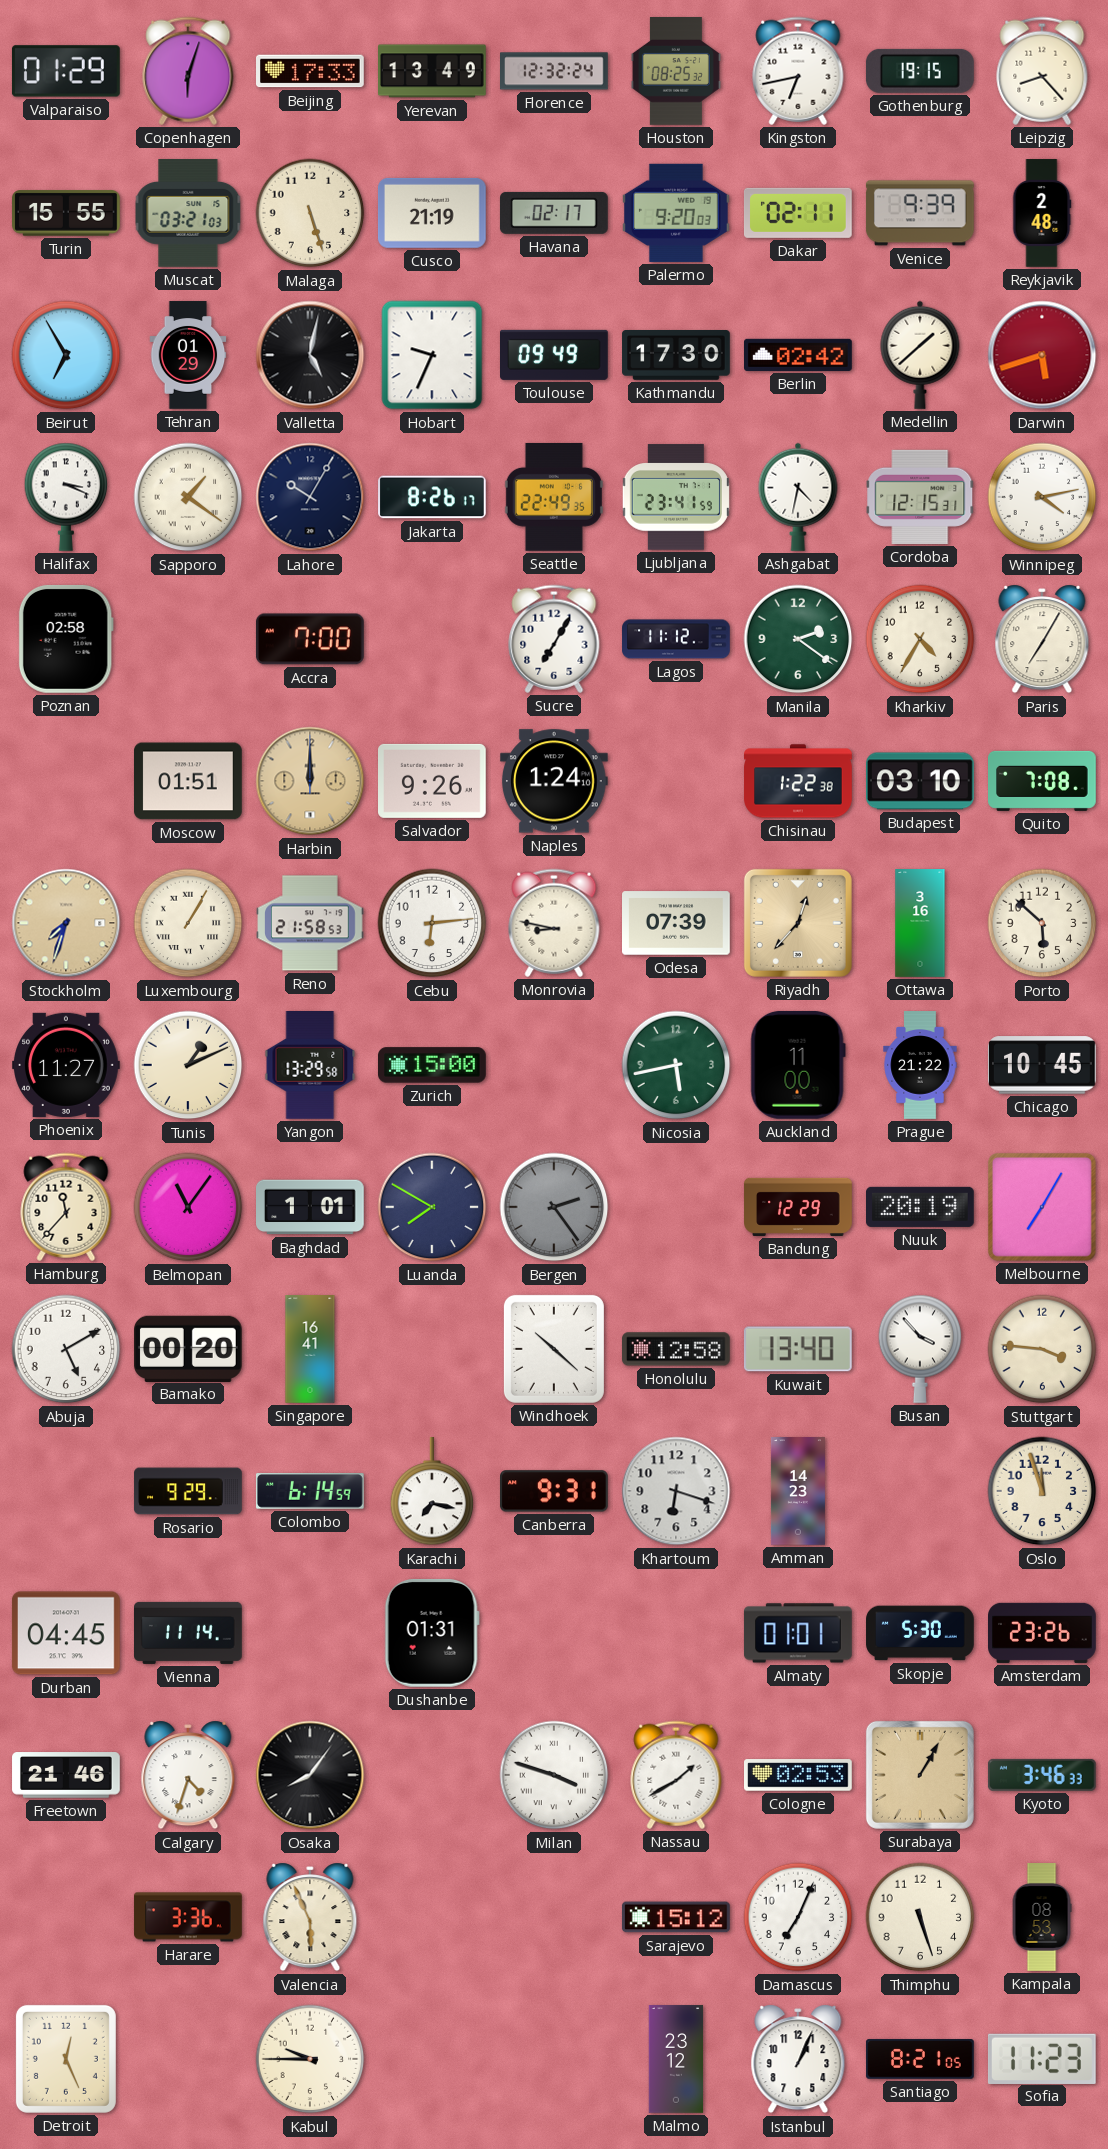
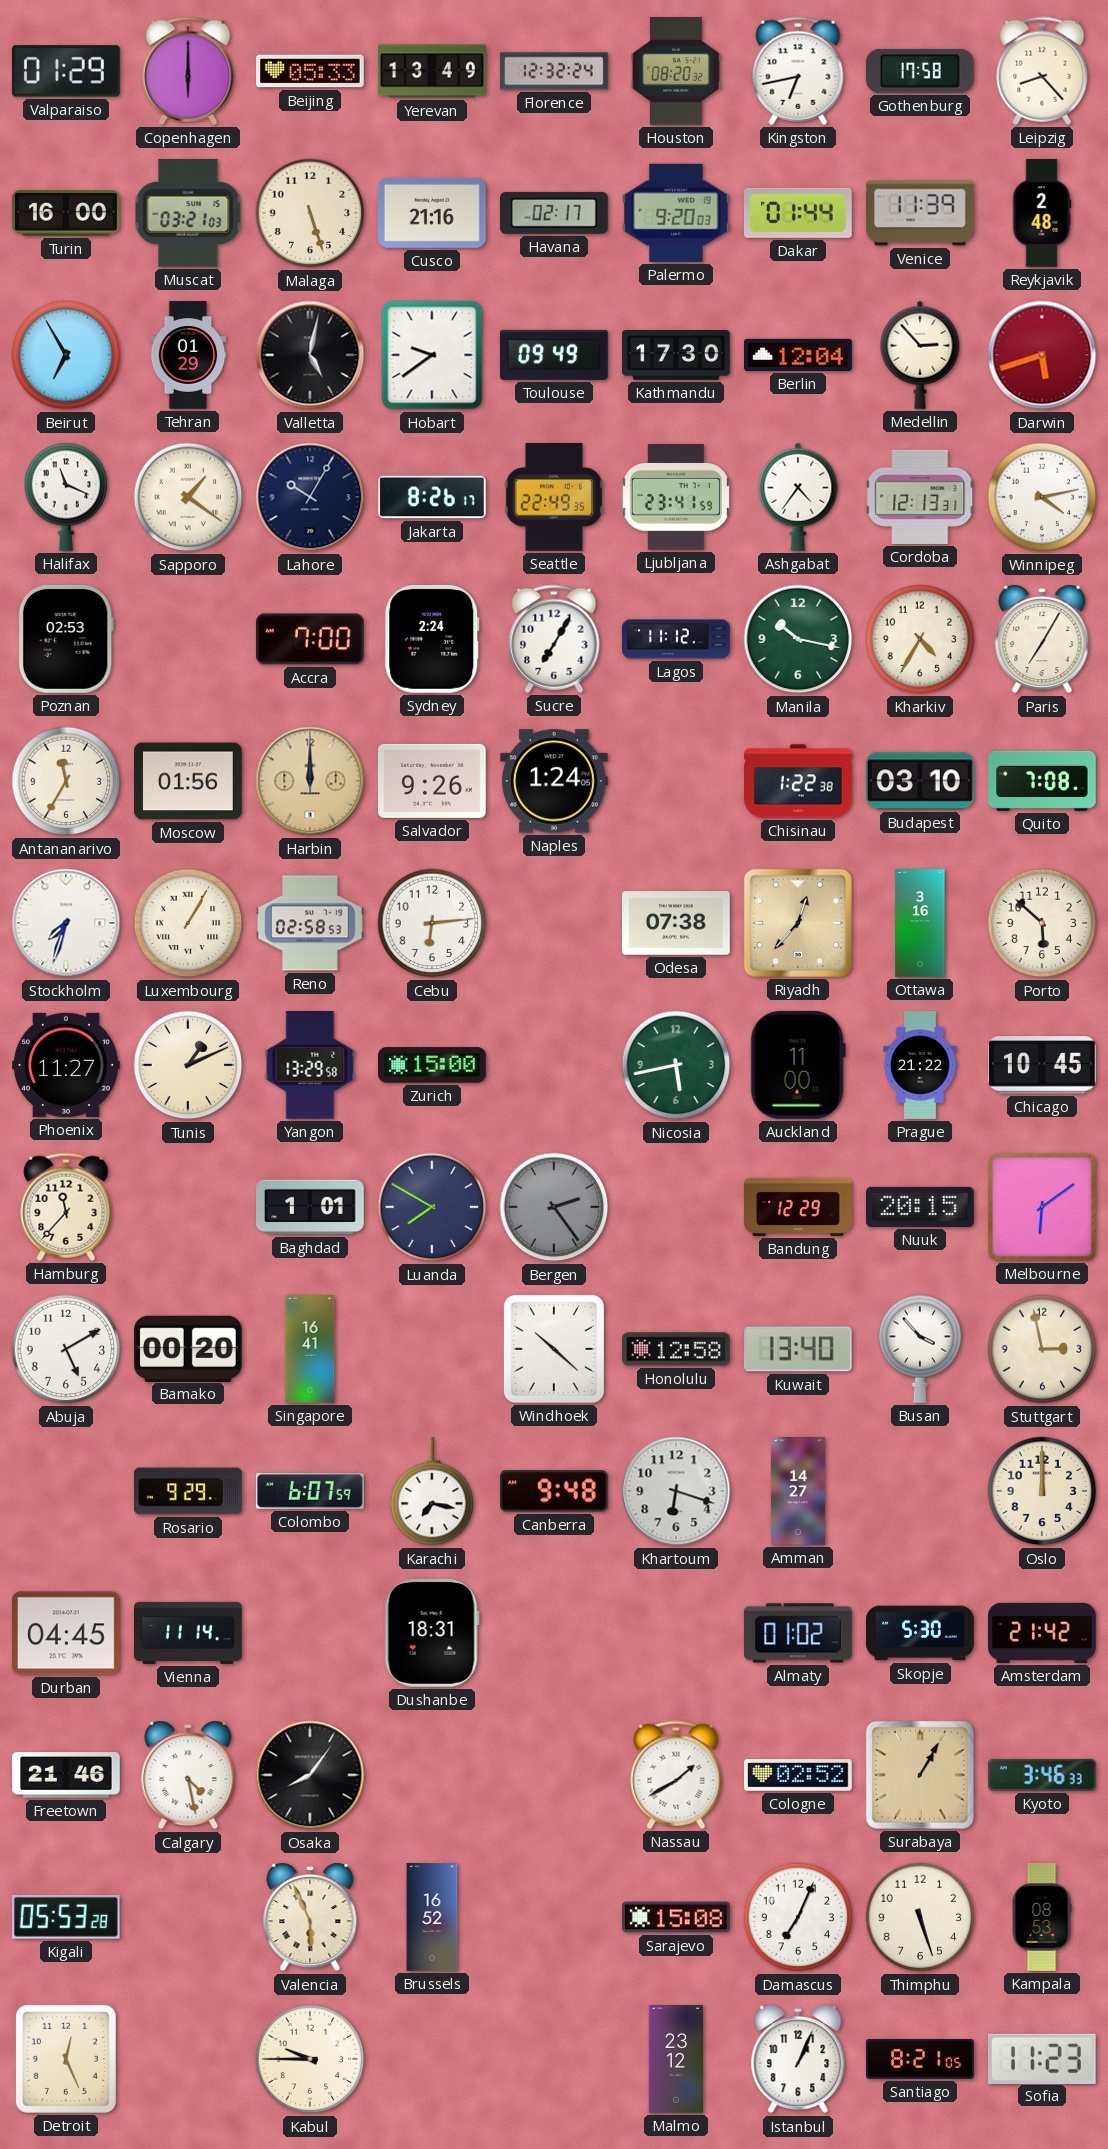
Copenhagen: 6:03 -> 6:00
Beijing: 17:33 -> 05:33
Houston: 08:25 -> 08:20
Gothenburg: 19:15 -> 17:58
Turin: 15:55 -> 16:00
Cusco: 21:19 -> 21:16
Dakar: 02:11 -> 01:44
Venice: 9:39 -> 11:39
Hobart: 9:34 -> 9:39
Berlin: 02:42 -> 12:04
Medellin: 1:38 -> 2:53
Halifax: 3:19 -> 11:19
Ashgabat: 4:32 -> 4:36
Cordoba: 12:15 -> 12:13
Poznan: 02:58 -> 02:53
Sydney: none -> 2:24
Manila: 2:21 -> 10:17
Antananarivo: none -> 11:35
Moscow: 01:51 -> 01:56
Naples: 1:24:10 -> 1:24:05
Stockholm dial: champagne -> white
Reno: 21:58 -> 02:58
Monrovia: 8:47 -> none
Odesa: 07:39 -> 07:38
Belmopan: 11:06 -> none
Nuuk: 20:19 -> 20:15
Melbourne: 7:05 -> 6:09
Stuttgart: 3:46 -> 2:58
Colombo: 6:14 -> 6:07
Canberra: 9:31 -> 9:48
Amman: 14:23 -> 14:27
Oslo: 11:57 -> 12:00
Dushanbe: 01:31 -> 18:31
Almaty: 01:01 -> 01:02
Amsterdam: 23:26 -> 21:42
Calgary: 4:33 -> 4:28
Milan: 3:48 -> none
Cologne: 02:53 -> 02:52
Kigali: none -> 05:53
Harare: 3:36 -> none
Brussels: none -> 16:52
Sarajevo: 15:12 -> 15:08
